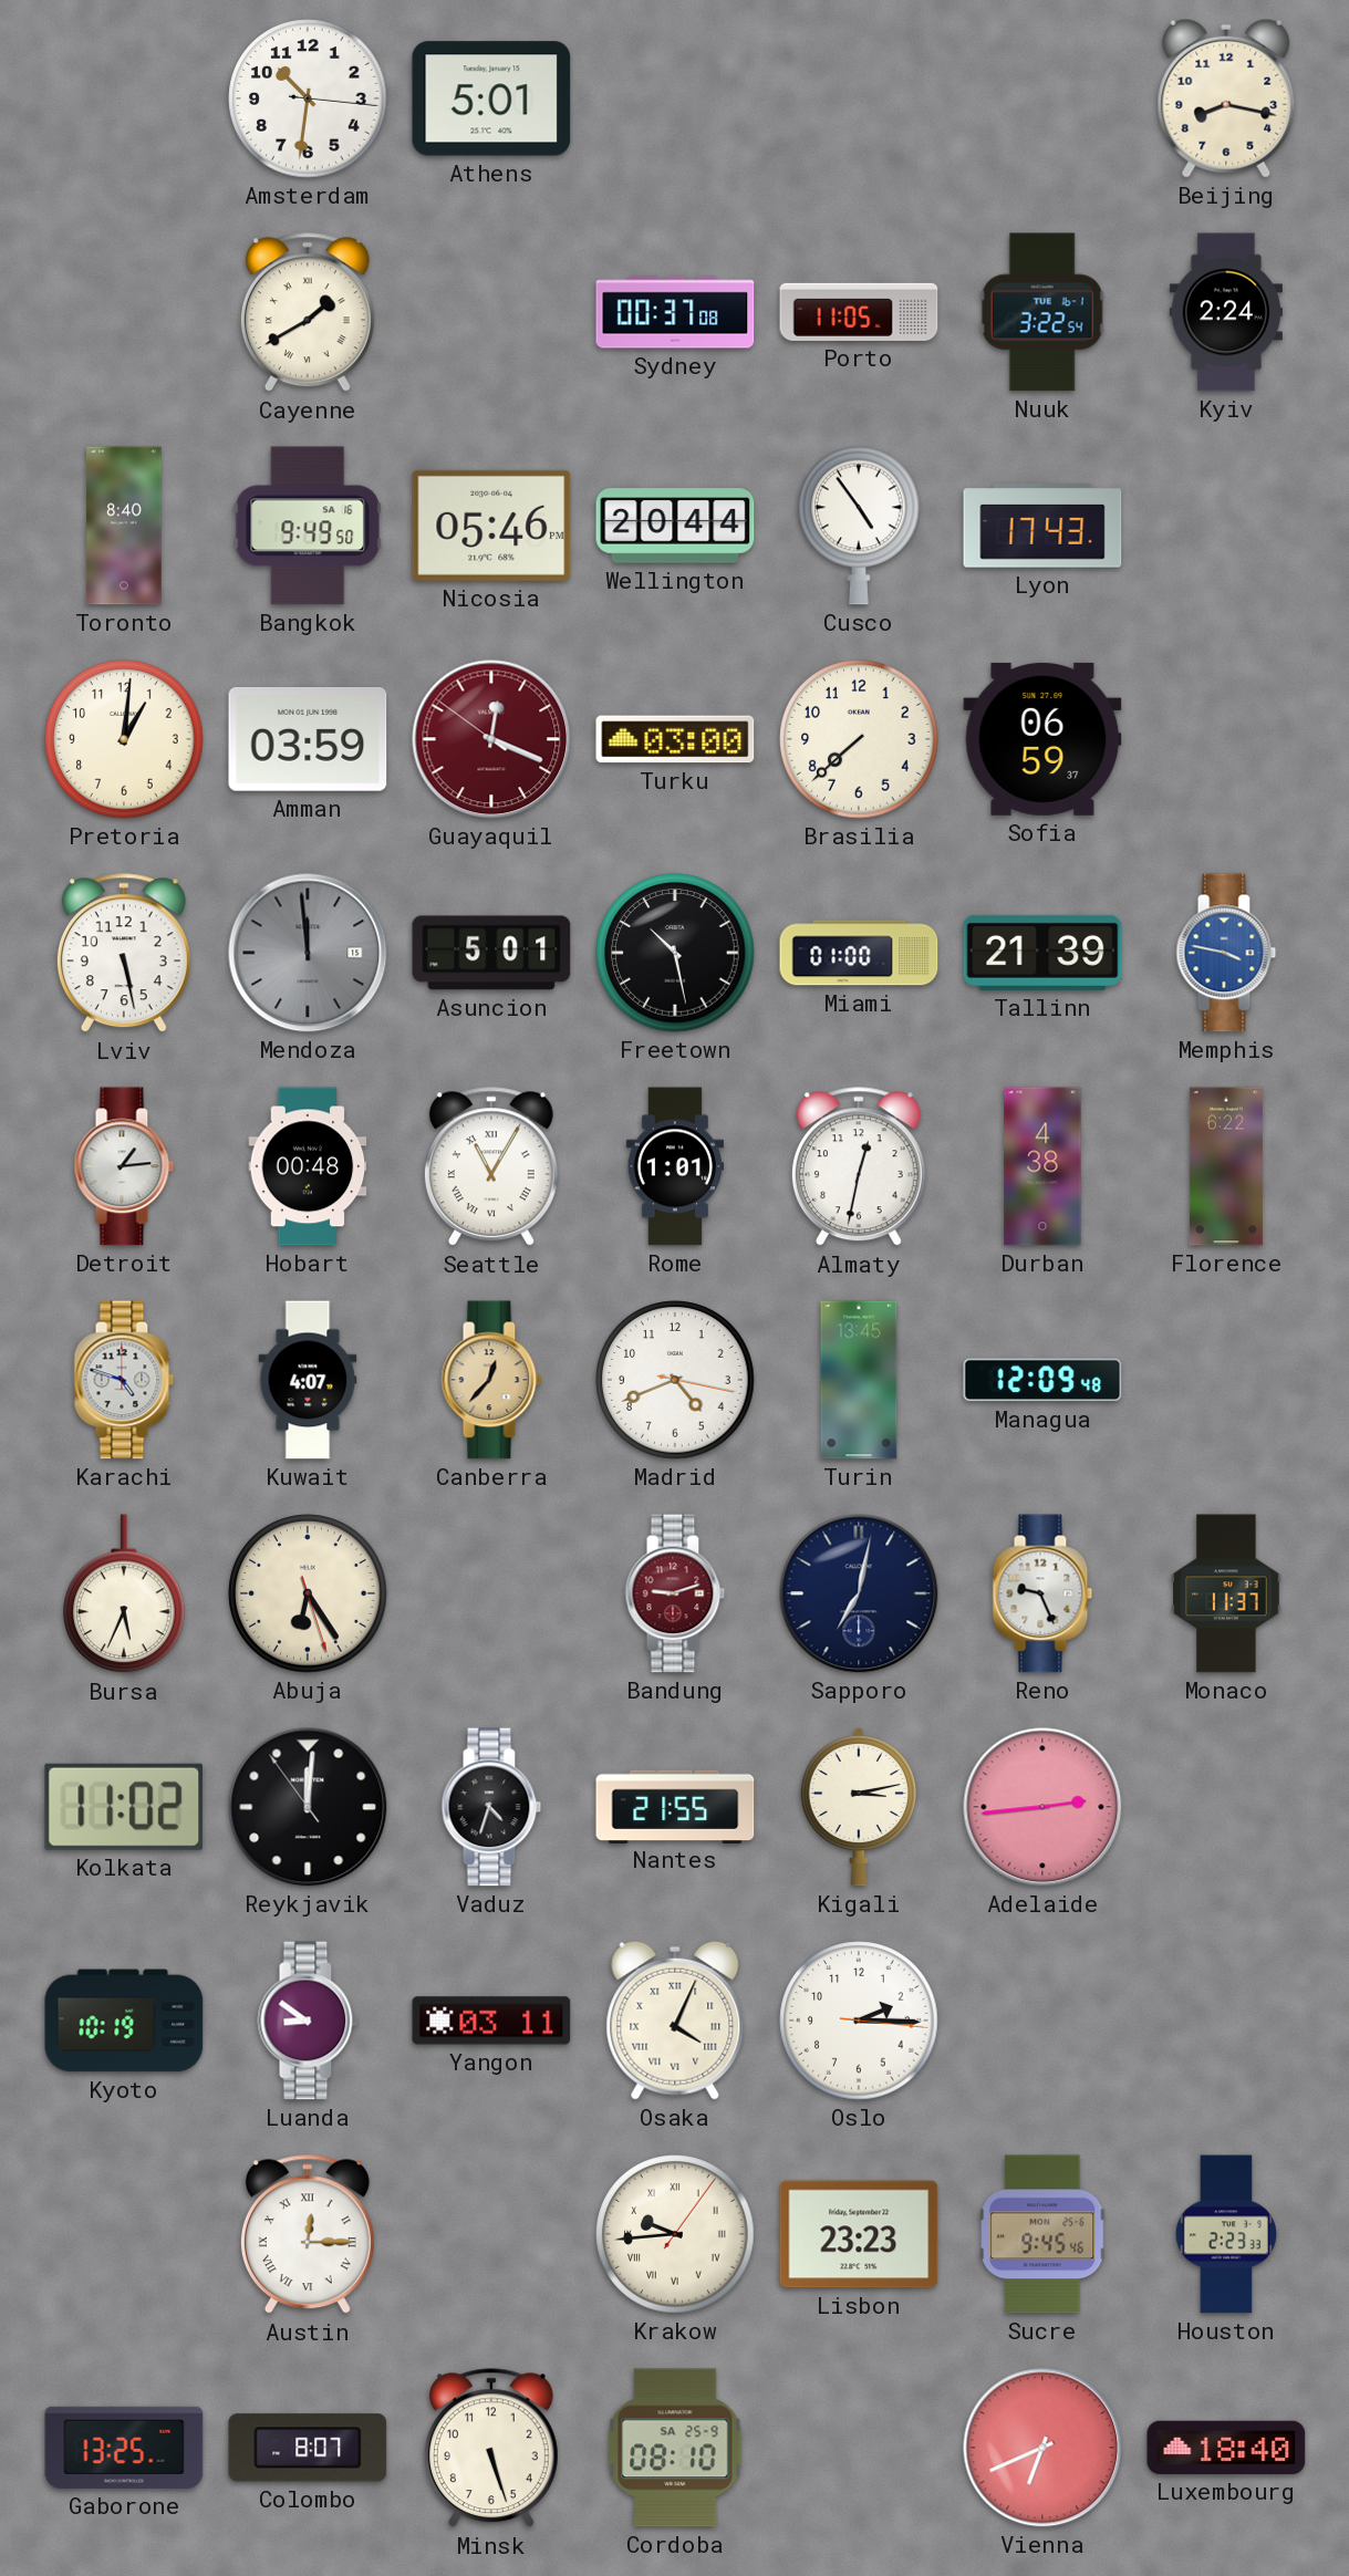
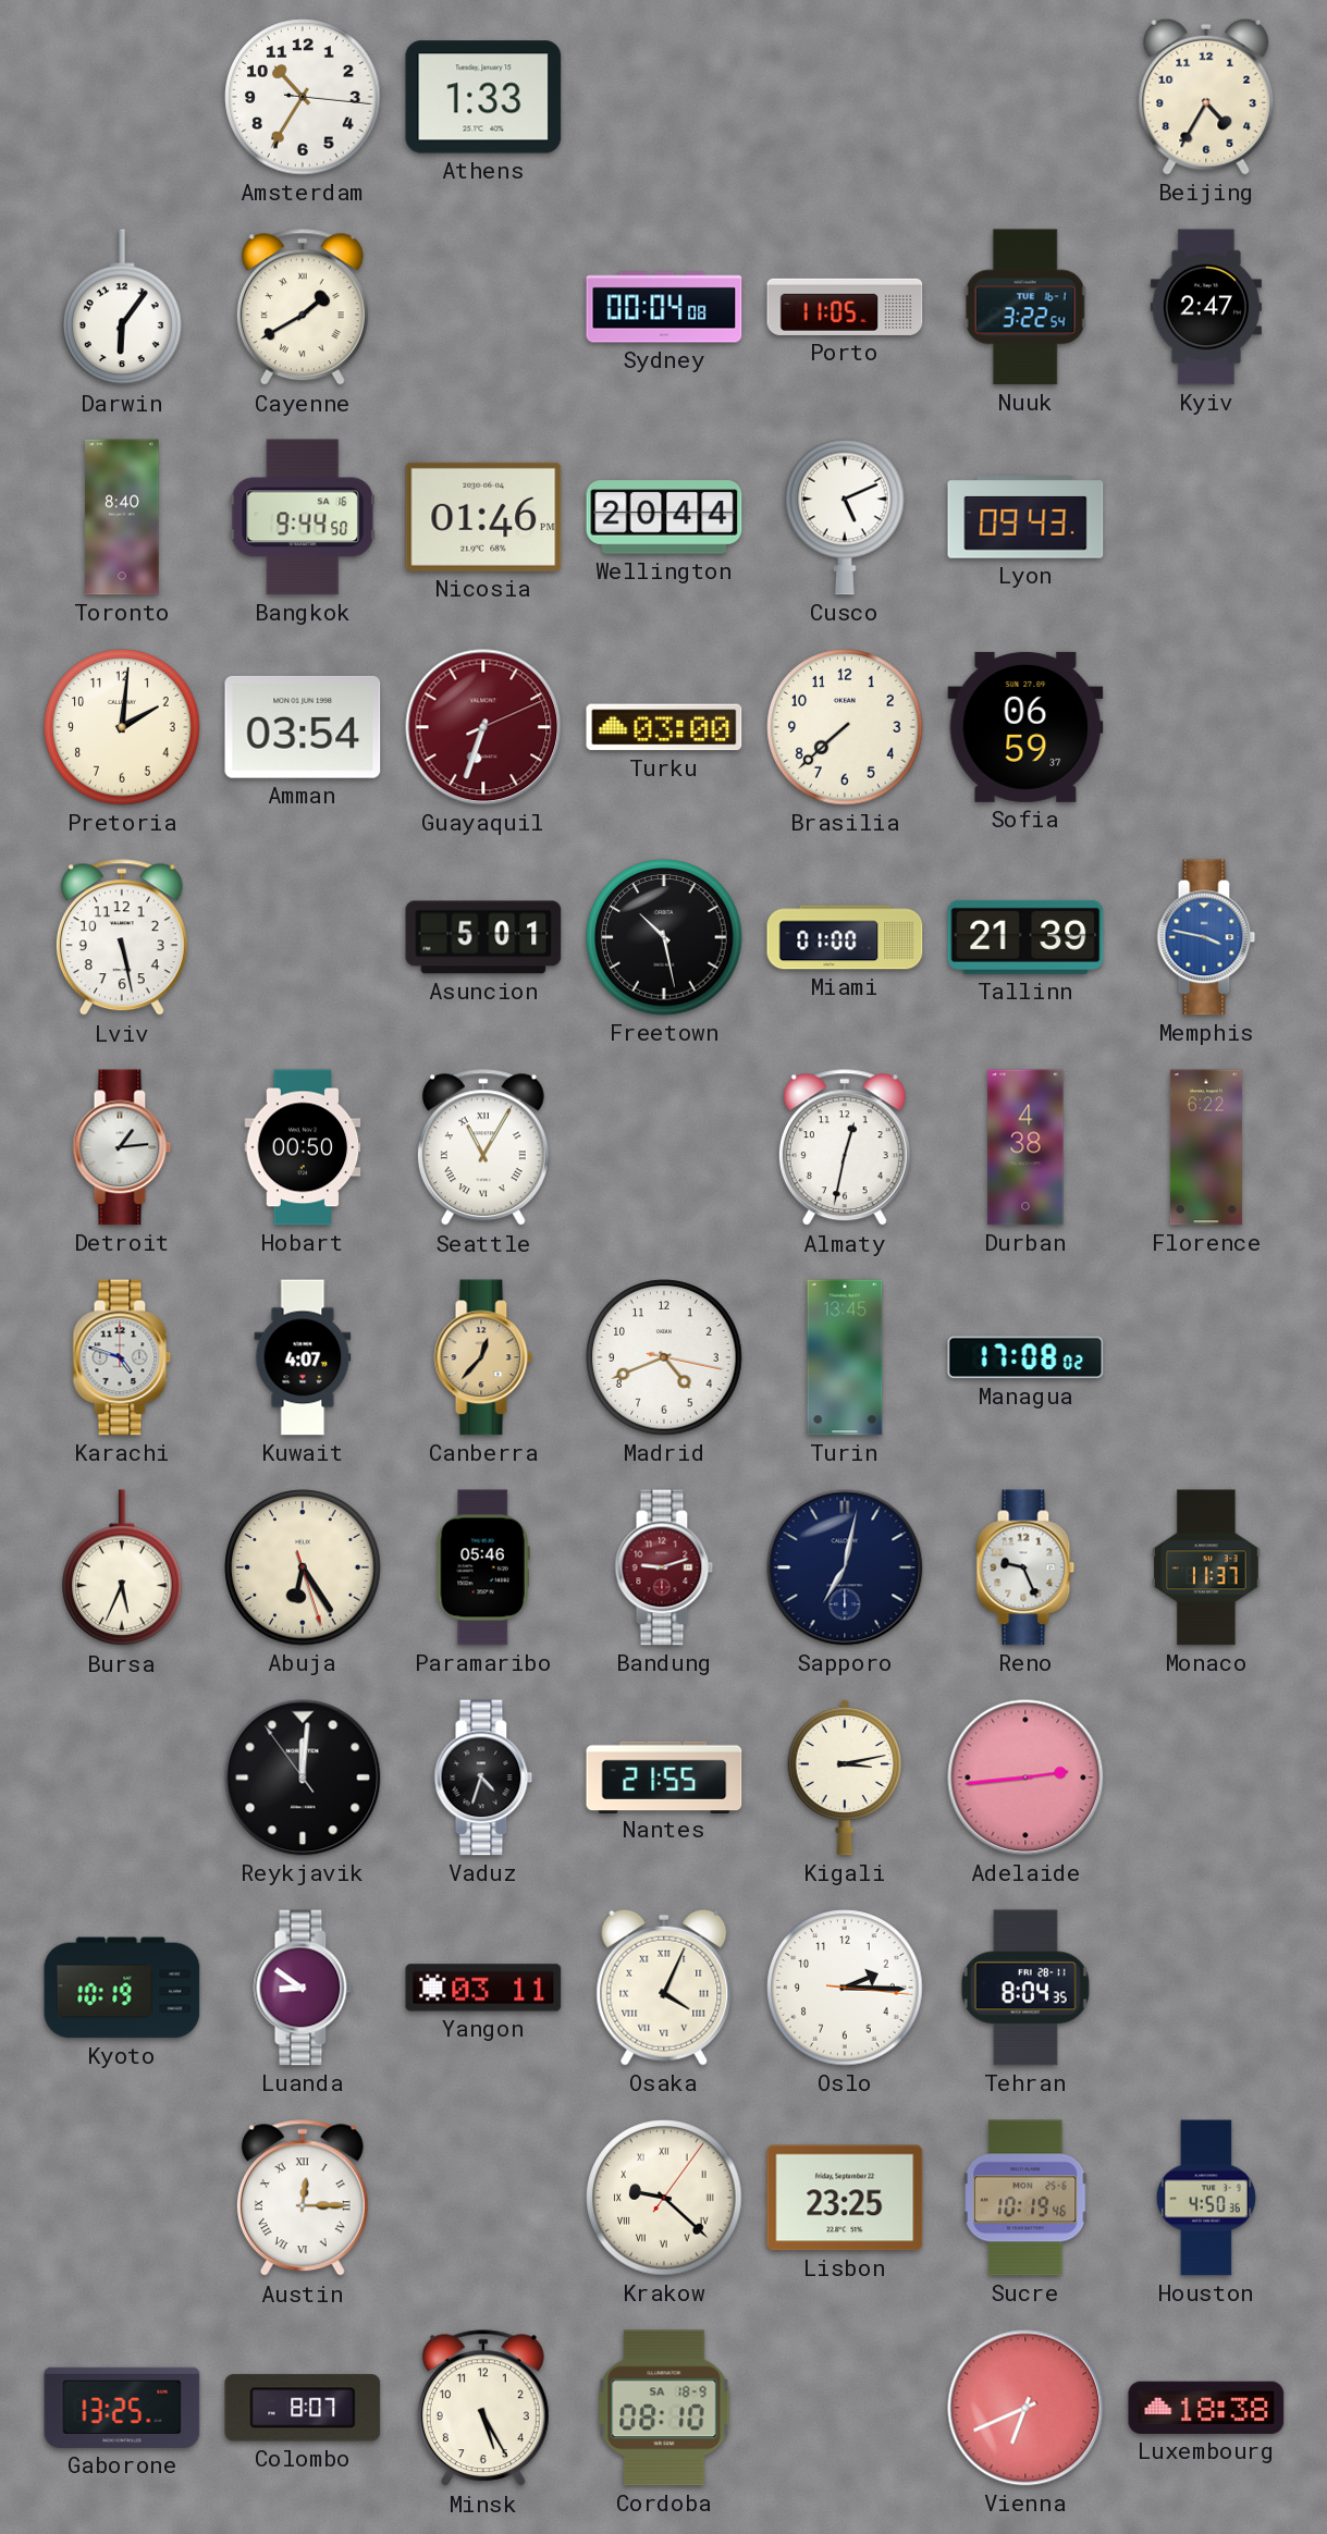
Amsterdam: 10:31 -> 10:35
Athens: 5:01 -> 1:33
Beijing: 8:17 -> 4:35
Darwin: none -> 6:06
Sydney: 00:37 -> 00:04
Kyiv: 2:24 -> 2:47
Bangkok: 9:49 -> 9:44
Nicosia: 05:46 -> 01:46
Cusco: 4:54 -> 5:11
Lyon: 17:43 -> 09:43
Pretoria: 1:01 -> 2:01
Amman: 03:59 -> 03:54
Guayaquil: 12:18 -> 6:33
Mendoza: 11:59 -> none
Hobart: 00:48 -> 00:50
Rome: 1:01 -> none
Managua: 12:09 -> 17:08
Paramaribo: none -> 05:46
Kolkata: 11:02 -> none
Tehran: none -> 8:04
Krakow: 9:44 -> 9:22
Lisbon: 23:23 -> 23:25
Sucre: 9:45 -> 10:19
Houston: 2:23 -> 4:50
Minsk: 5:27 -> 5:25
Cordoba date: SA 25-9 -> SA 18-9
Luxembourg: 18:40 -> 18:38
